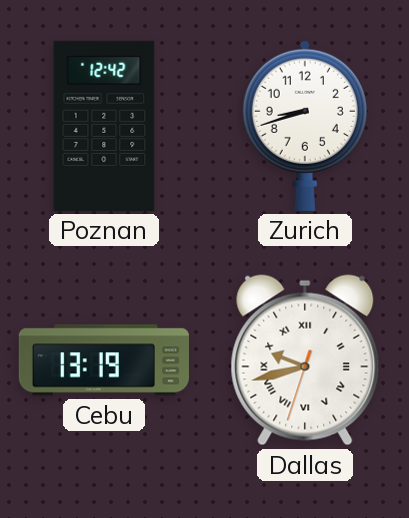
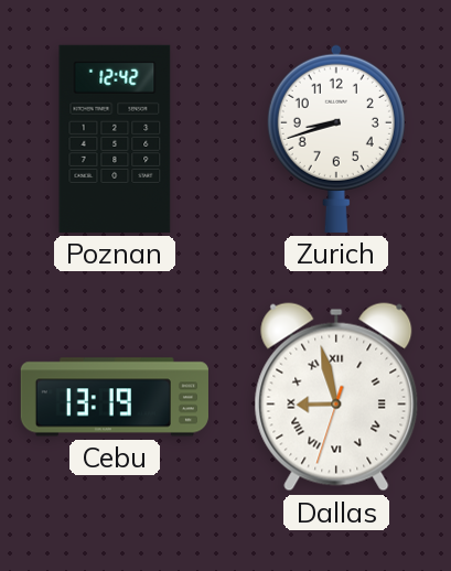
Dallas: 9:42 -> 8:57
